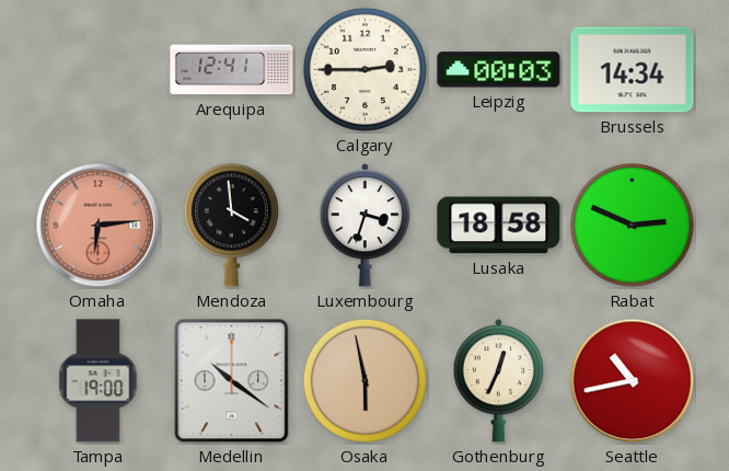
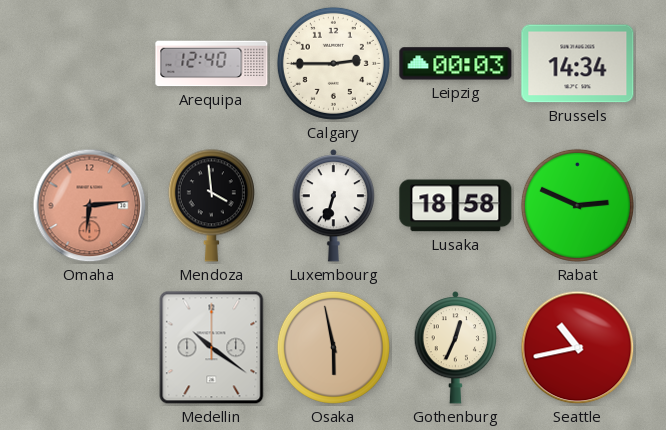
Arequipa: 12:41 -> 12:40
Luxembourg: 3:33 -> 6:33
Tampa: 19:00 -> none
